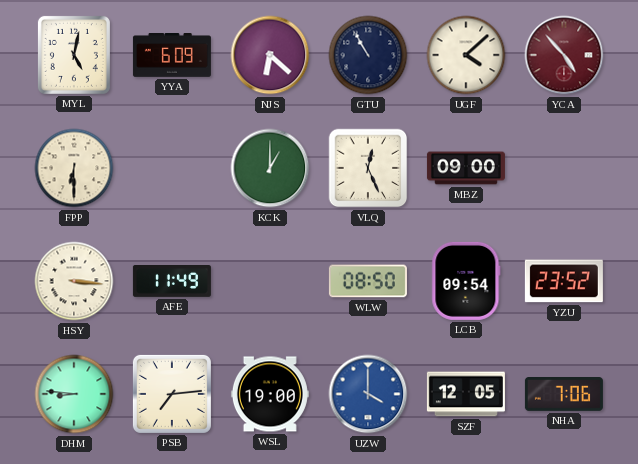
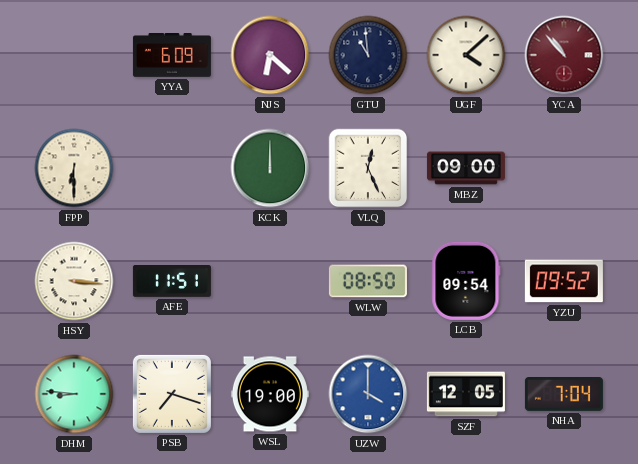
MYL: 5:02 -> none
GTU: 10:55 -> 10:59
YCA: 4:53 -> 10:53
KCK: 1:00 -> 12:00
AFE: 11:49 -> 11:51
YZU: 23:52 -> 09:52
PSB: 7:14 -> 7:18
NHA: 7:06 -> 7:04
